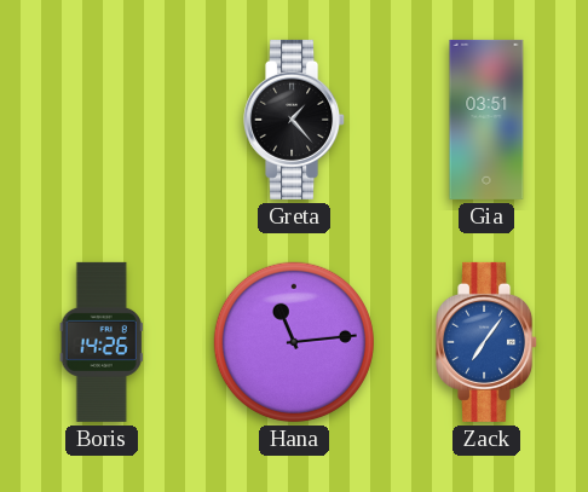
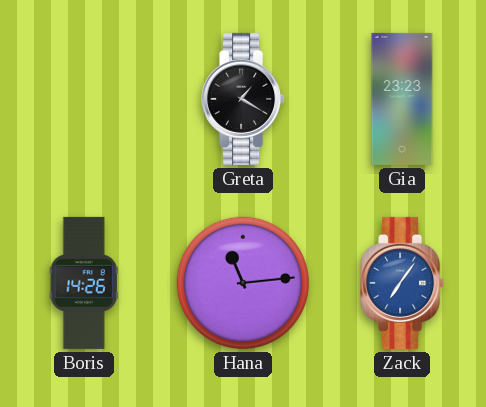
Greta: 1:23 -> 1:20
Gia: 03:51 -> 23:23
